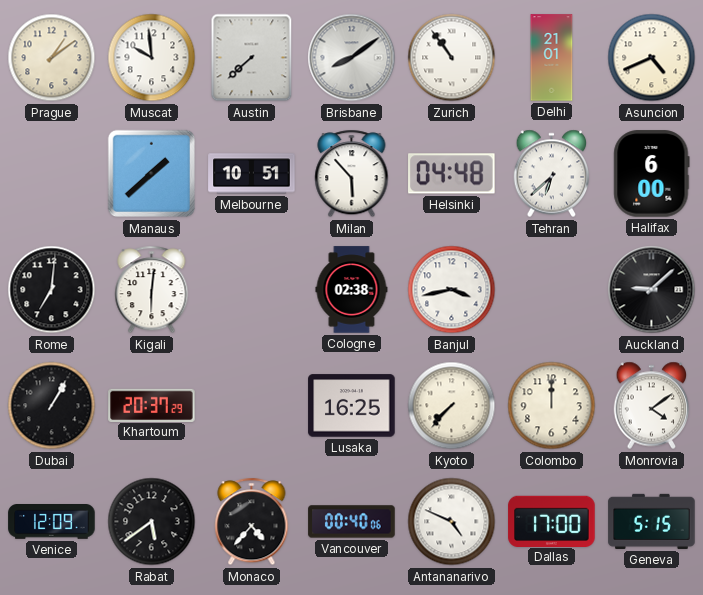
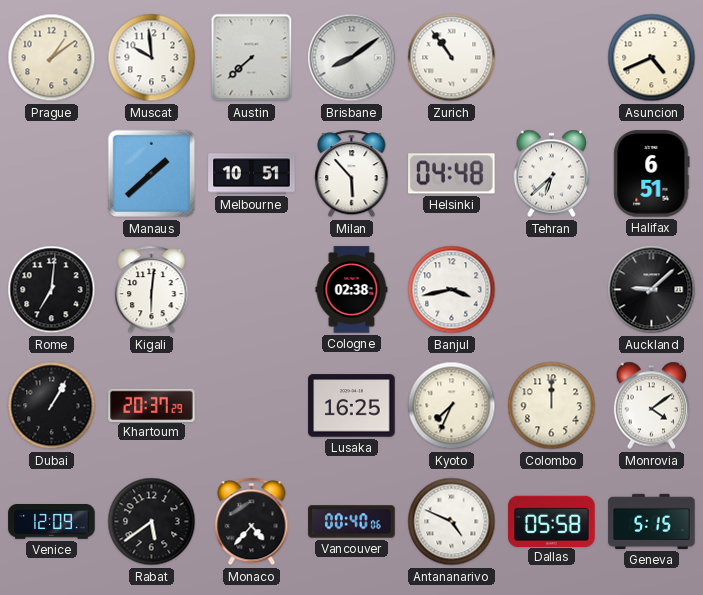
Delhi: 21:01 -> none
Halifax: 6:00 -> 6:51
Kyoto: 7:37 -> 7:34
Dallas: 17:00 -> 05:58
